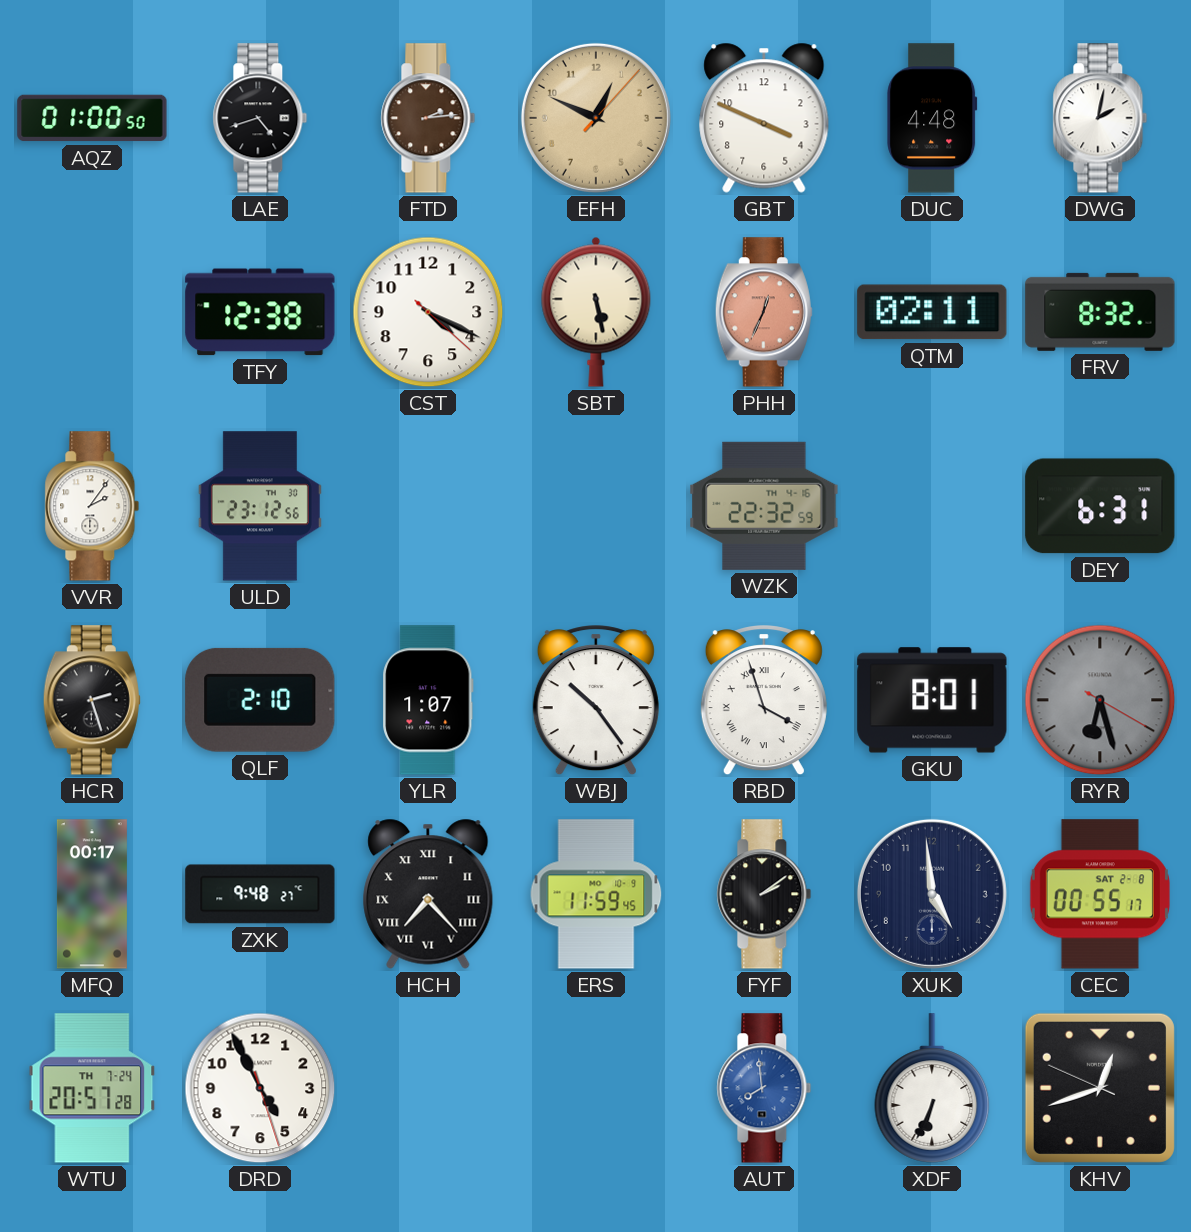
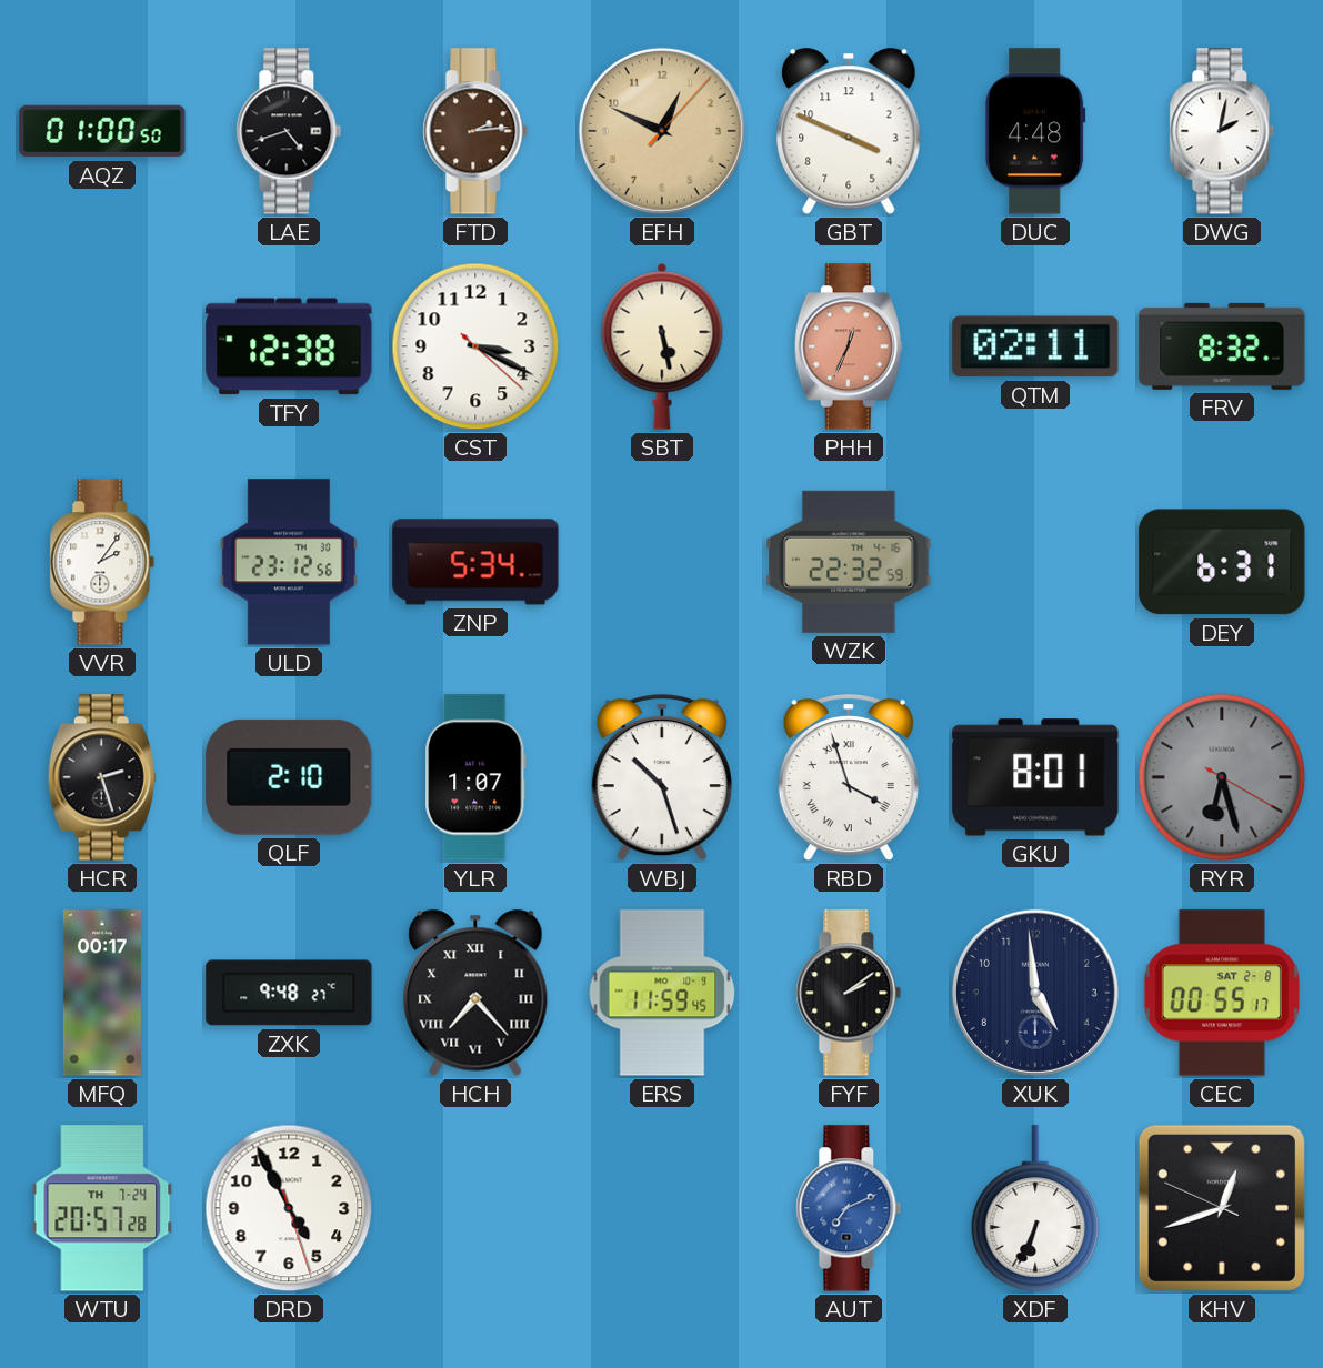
CST: 4:19 -> 3:19
ZNP: none -> 5:34
WBJ: 10:24 -> 10:27
AUT: 7:59 -> 7:11
